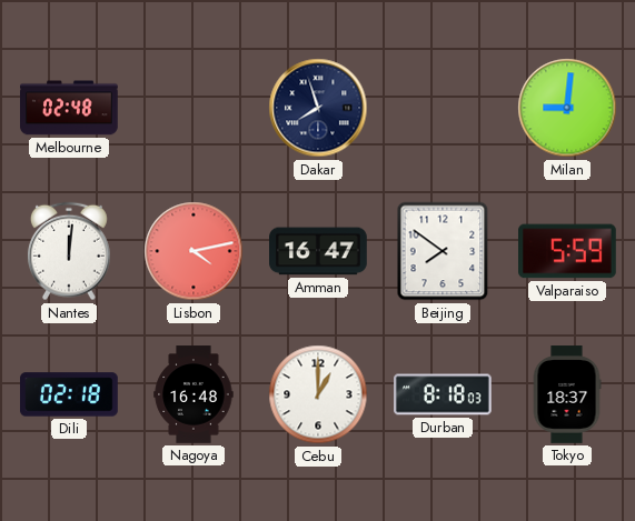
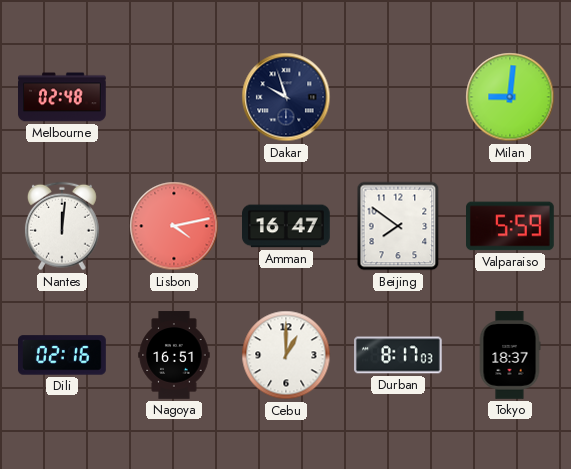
Dakar: 7:57 -> 9:57
Dili: 02:18 -> 02:16
Nagoya: 16:48 -> 16:51
Durban: 8:18 -> 8:17
